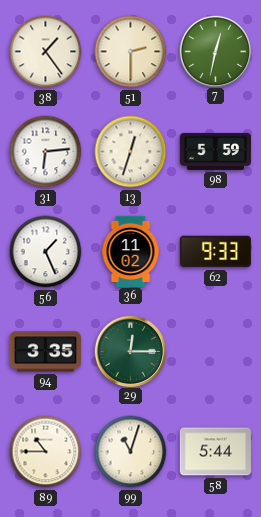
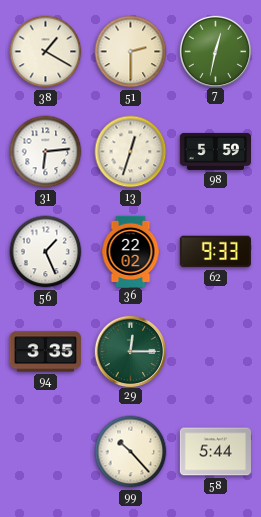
38: 1:24 -> 1:20
36: 11:02 -> 22:02
89: 10:45 -> none
99: 11:03 -> 10:23
